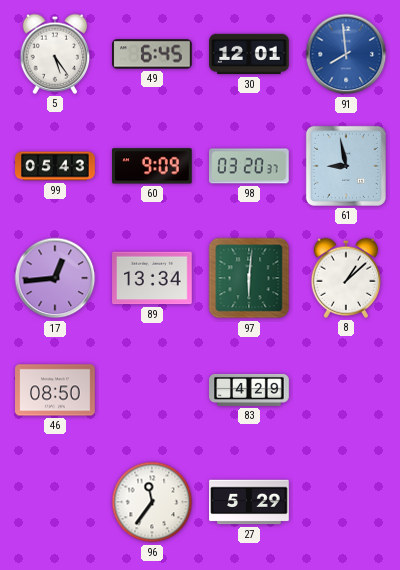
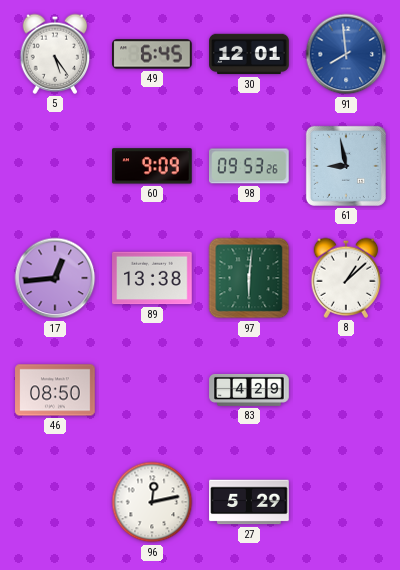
99: 05:43 -> none
98: 03:20 -> 09:53
89: 13:34 -> 13:38
96: 11:36 -> 12:13
